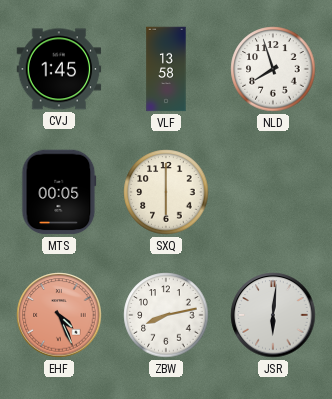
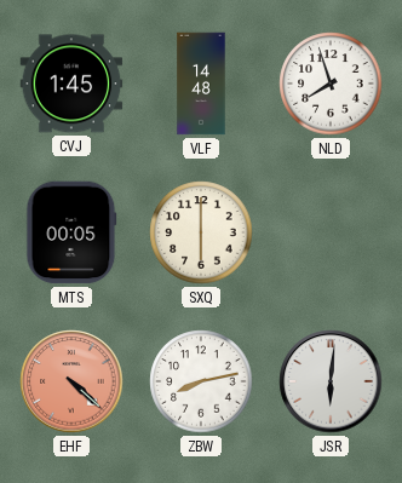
VLF: 13:58 -> 14:48
EHF: 4:26 -> 4:22
